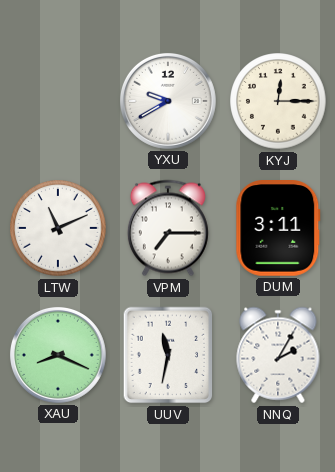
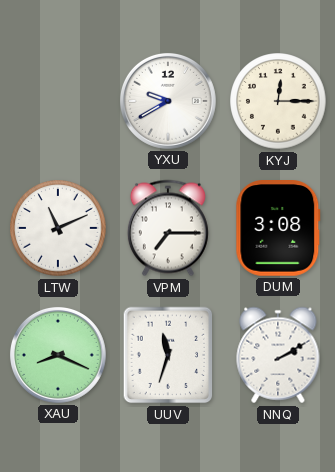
DUM: 3:11 -> 3:08
UUV: 11:32 -> 11:33
NNQ: 2:05 -> 2:10
